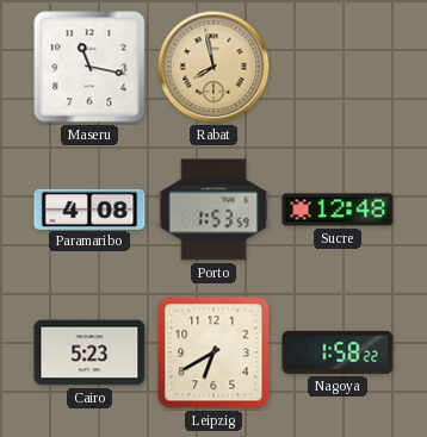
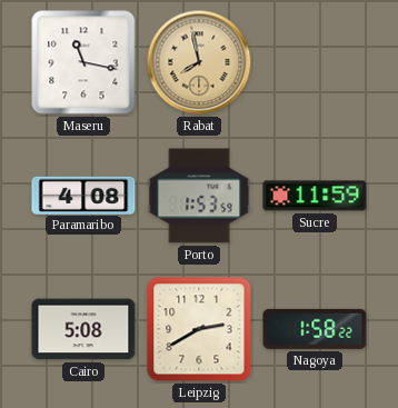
Sucre: 12:48 -> 11:59
Cairo: 5:23 -> 5:08
Leipzig: 6:40 -> 2:40
